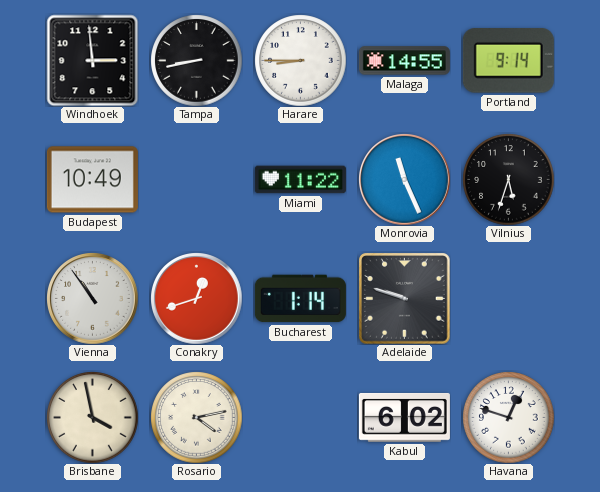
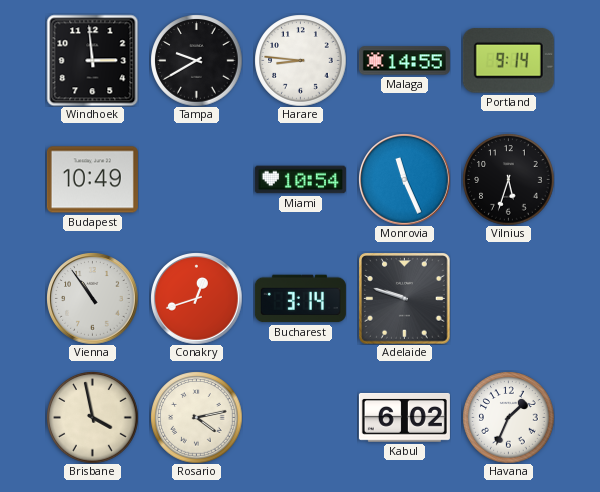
Tampa: 8:43 -> 9:40
Harare: 8:45 -> 8:46
Miami: 11:22 -> 10:54
Bucharest: 1:14 -> 3:14
Havana: 12:48 -> 1:34
